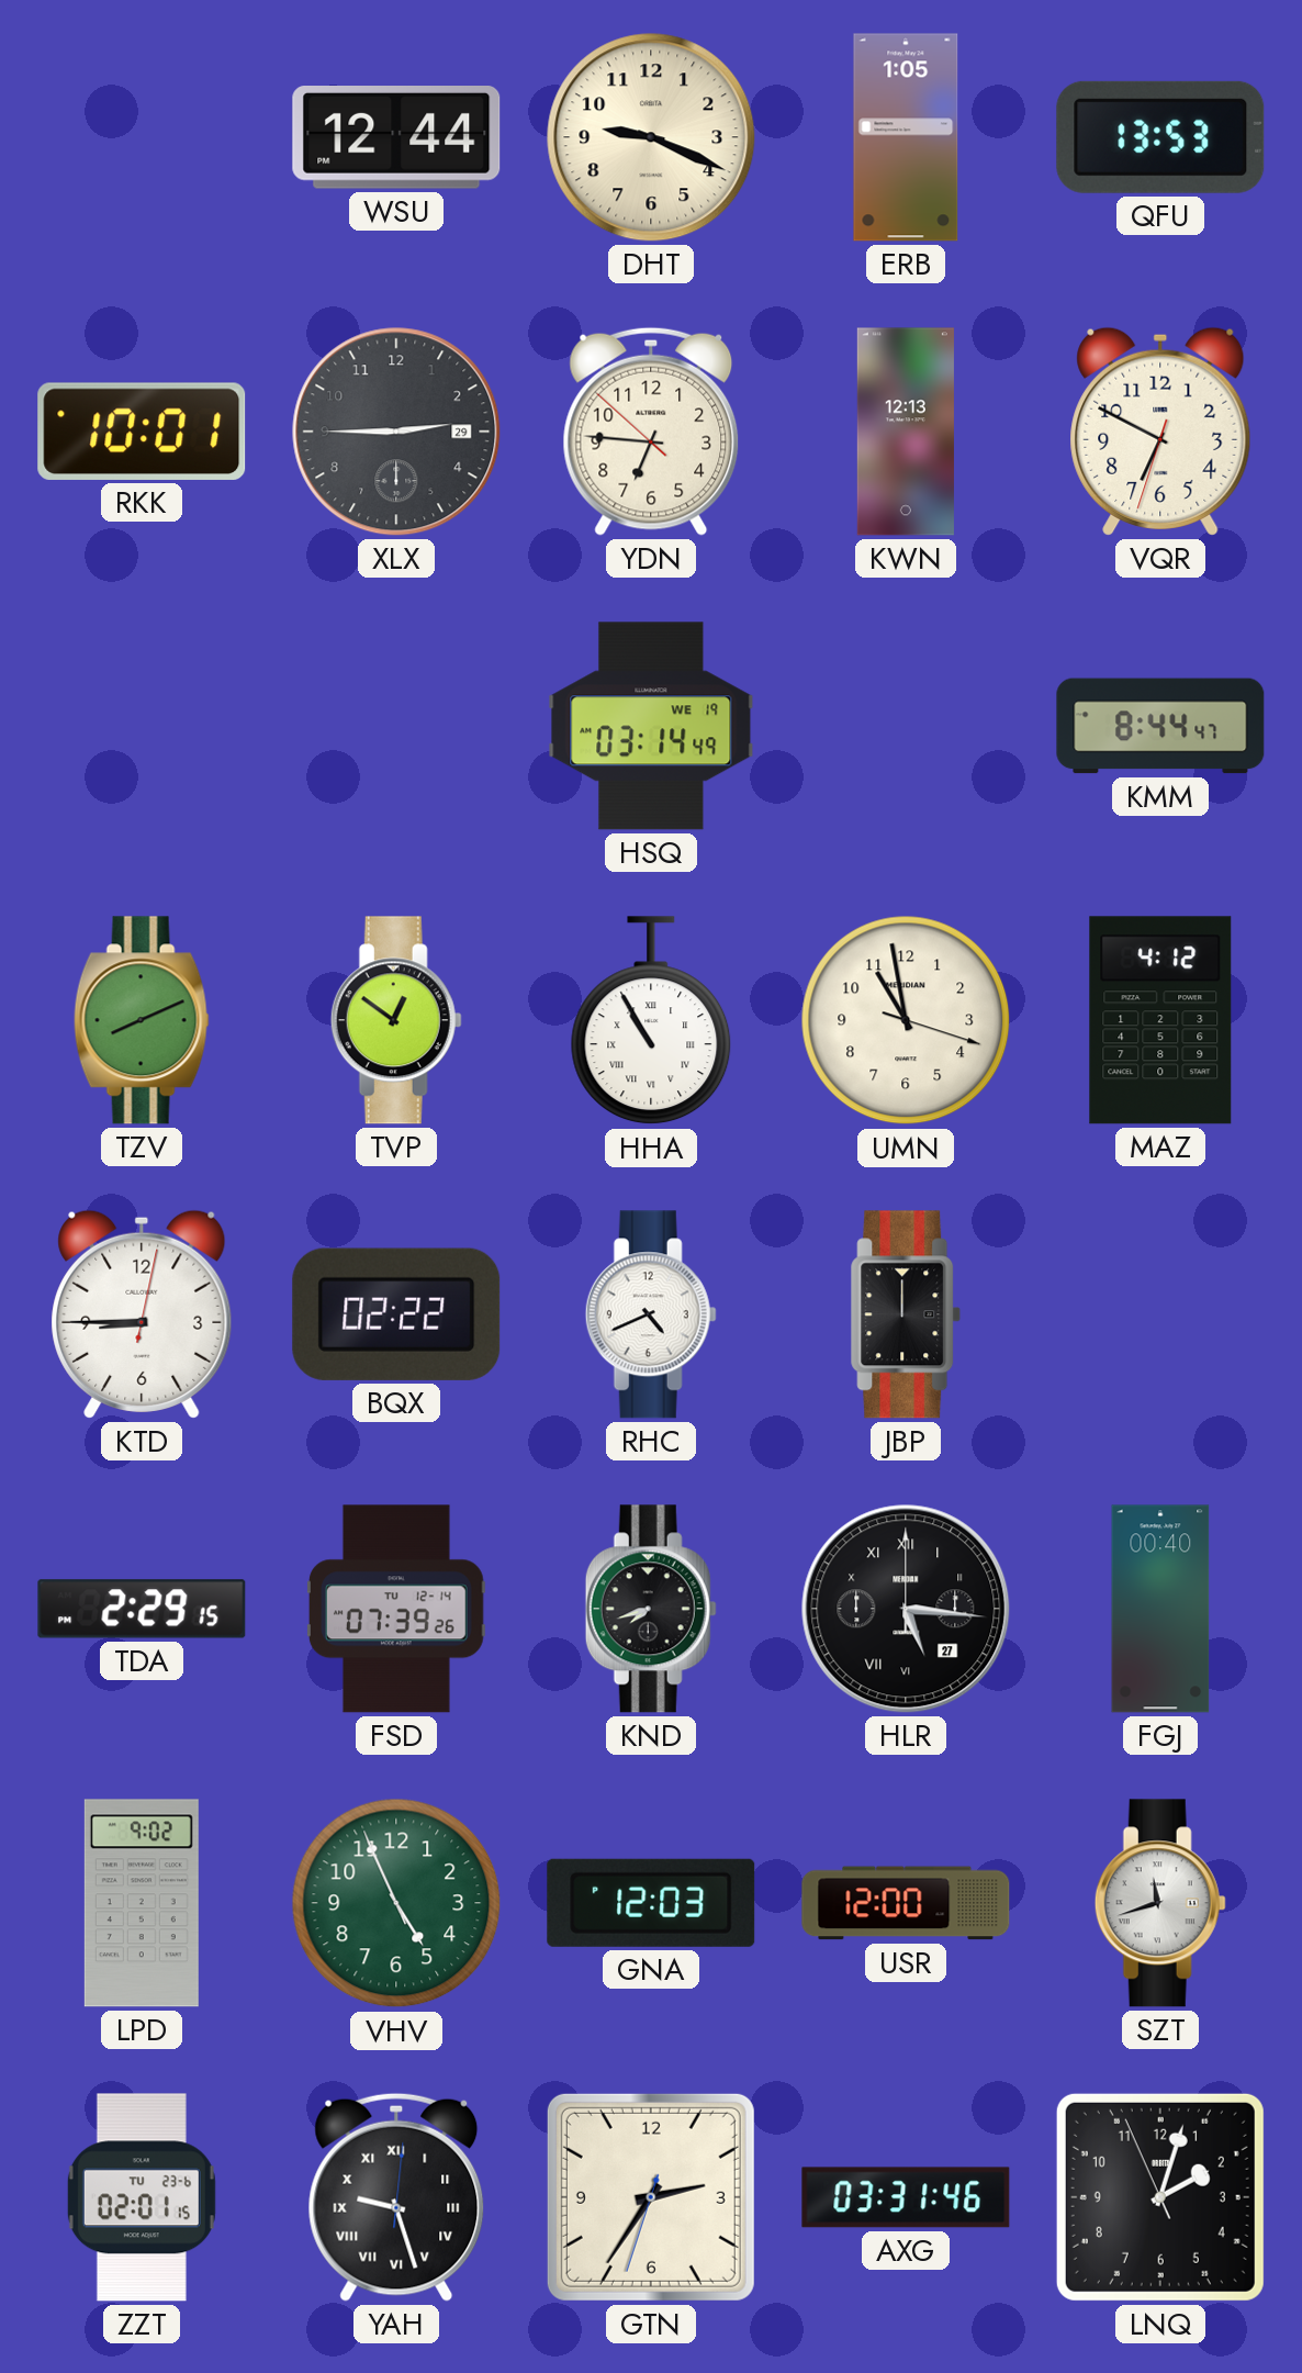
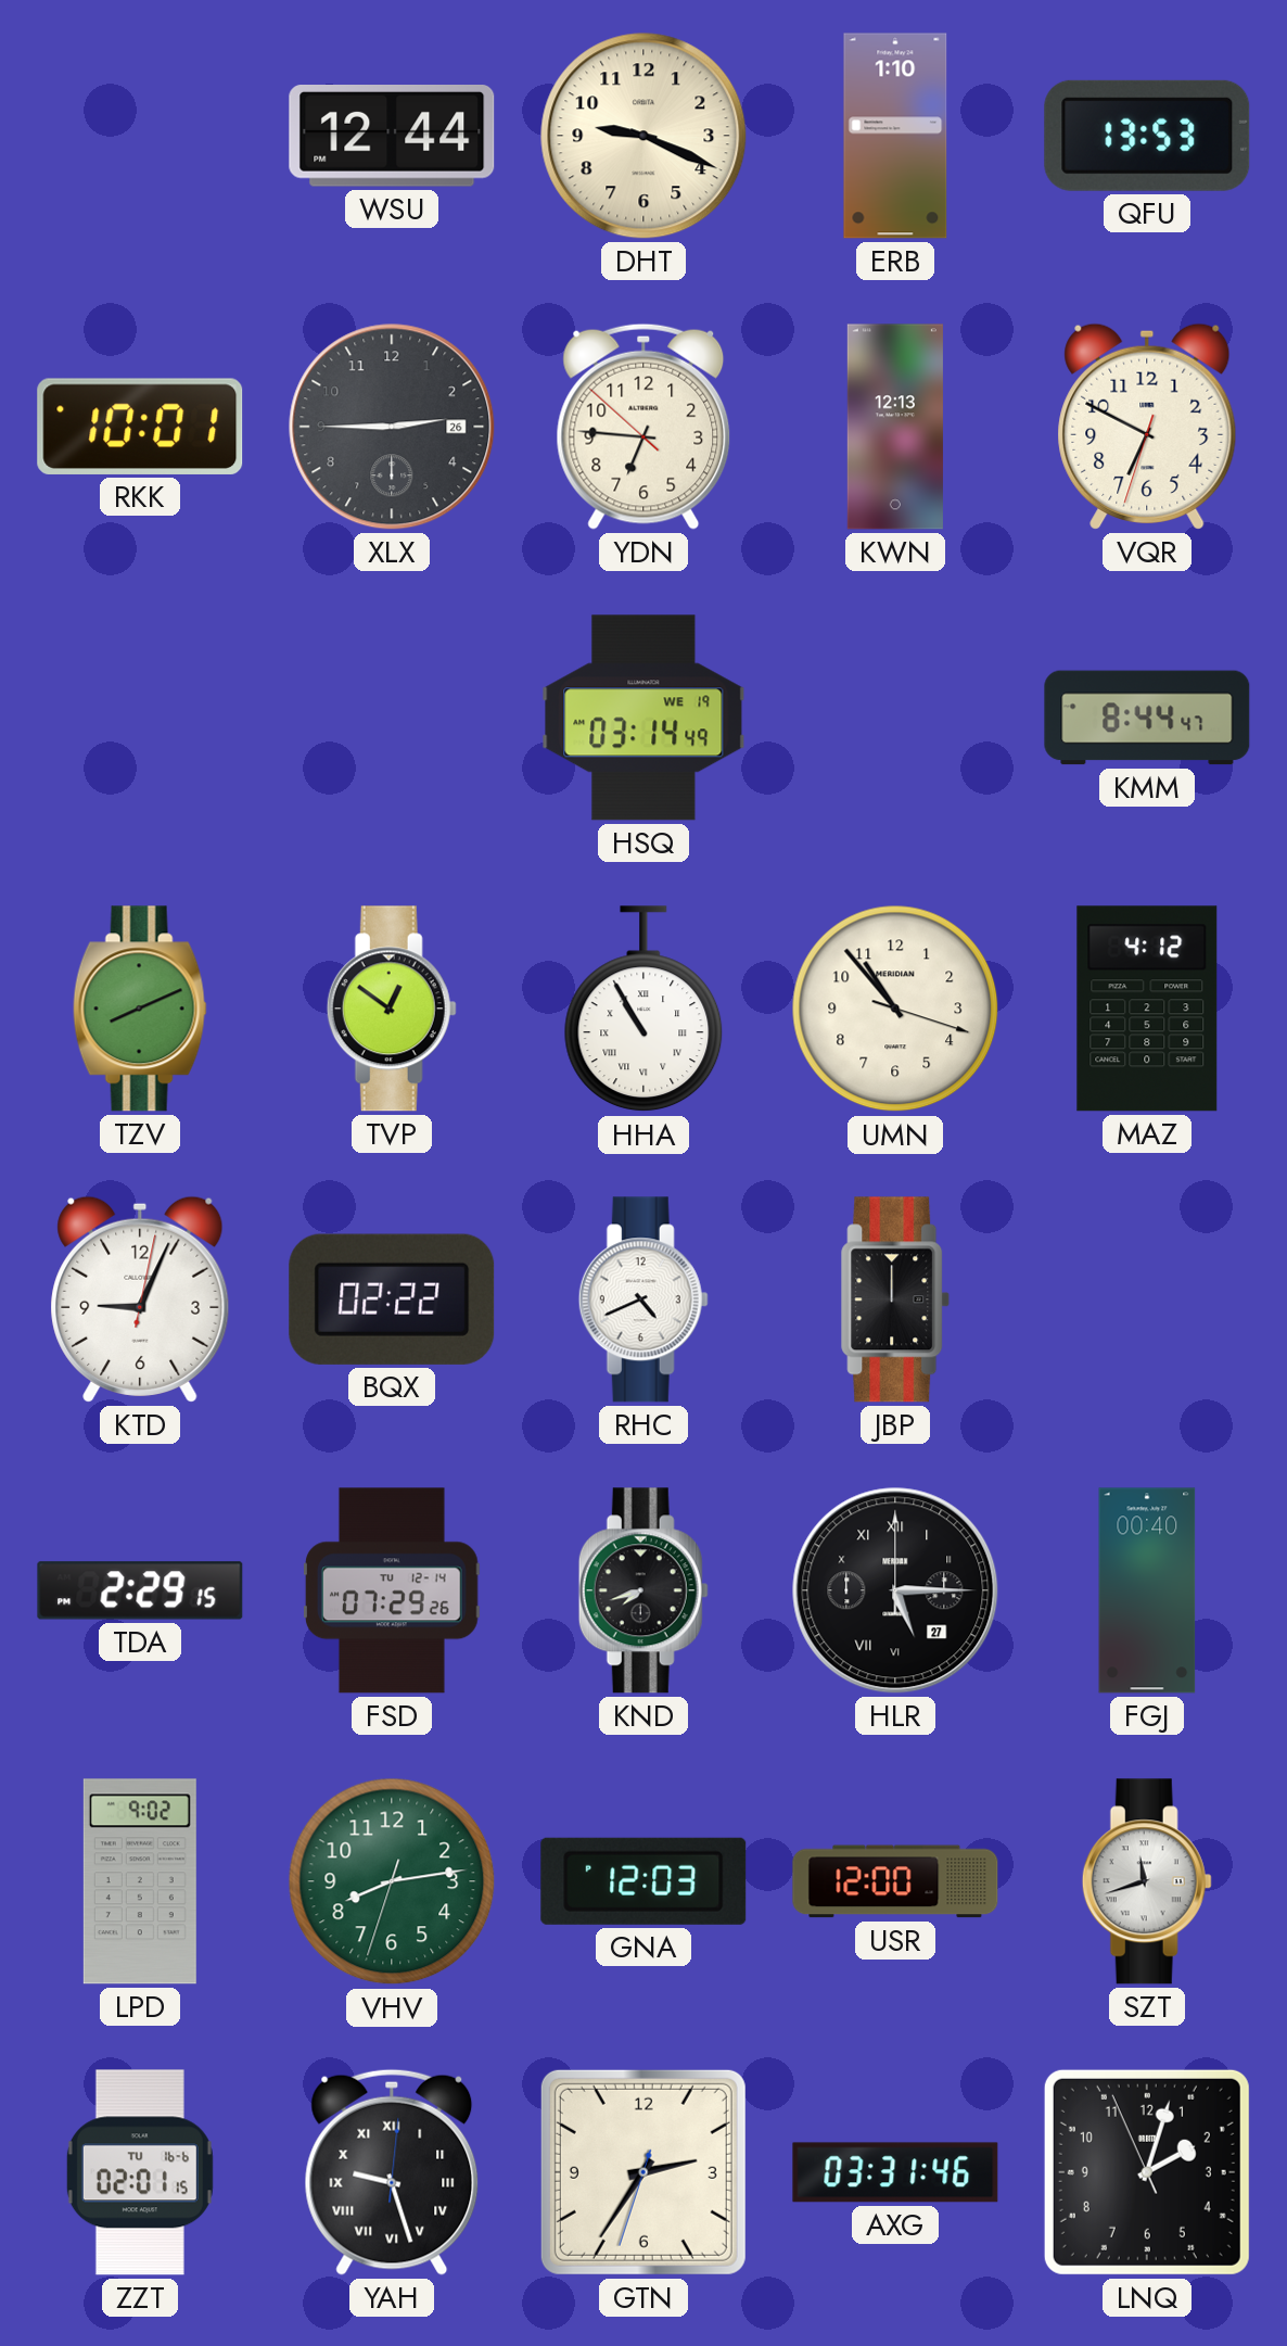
ERB: 1:05 -> 1:10
XLX date: 29 -> 26
UMN: 10:58 -> 10:53
KTD: 8:45 -> 9:04
FSD: 07:39 -> 07:29
HLR: 5:16 -> 5:15
VHV: 4:55 -> 8:13
ZZT date: TU 23-6 -> TU 16-6
